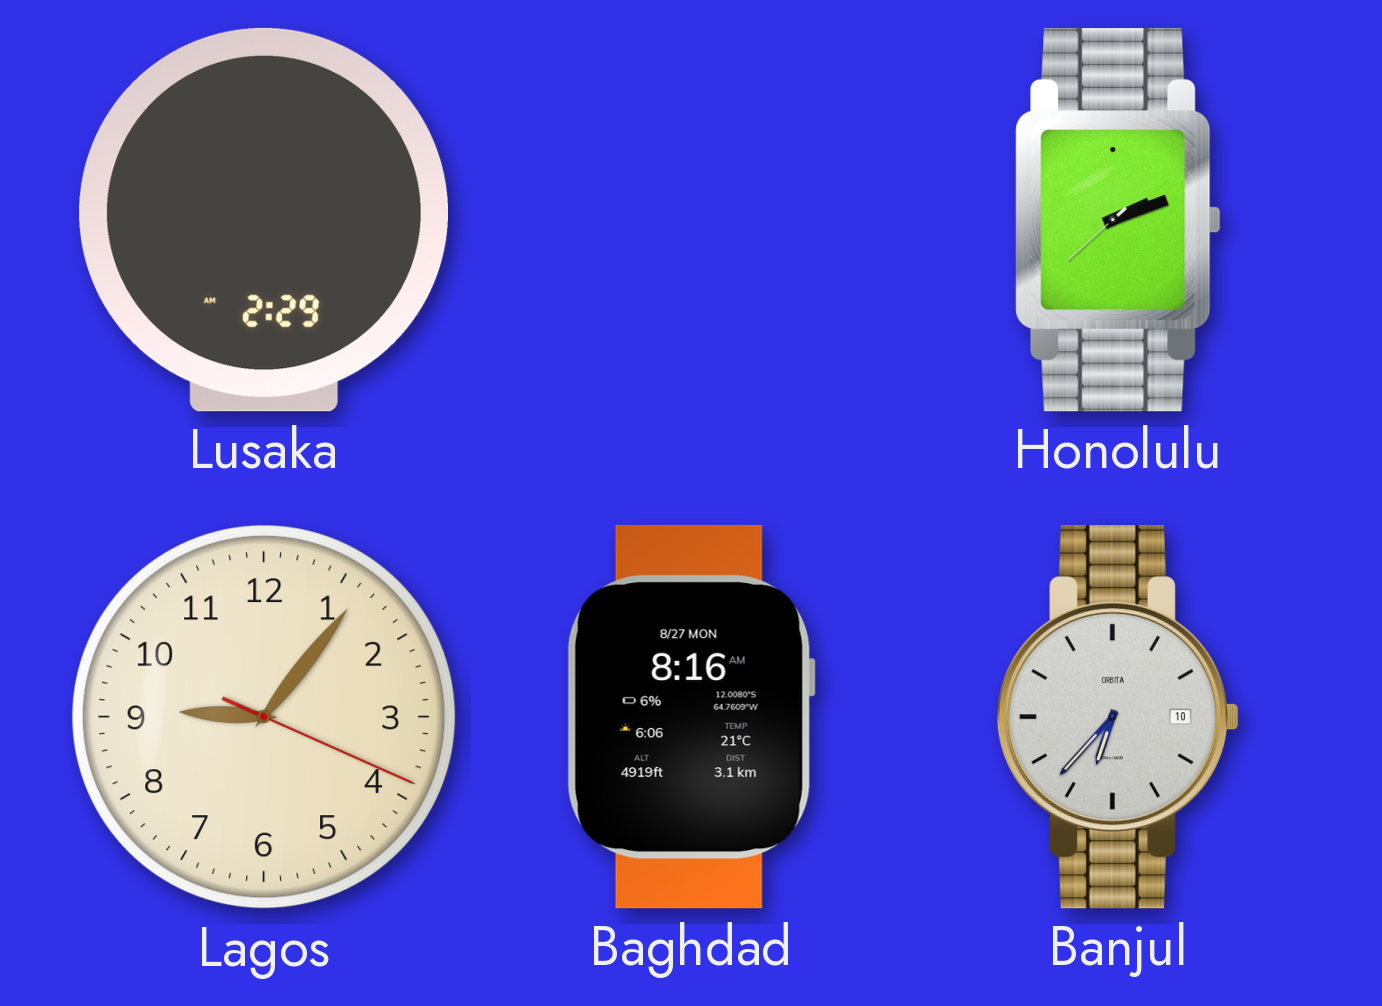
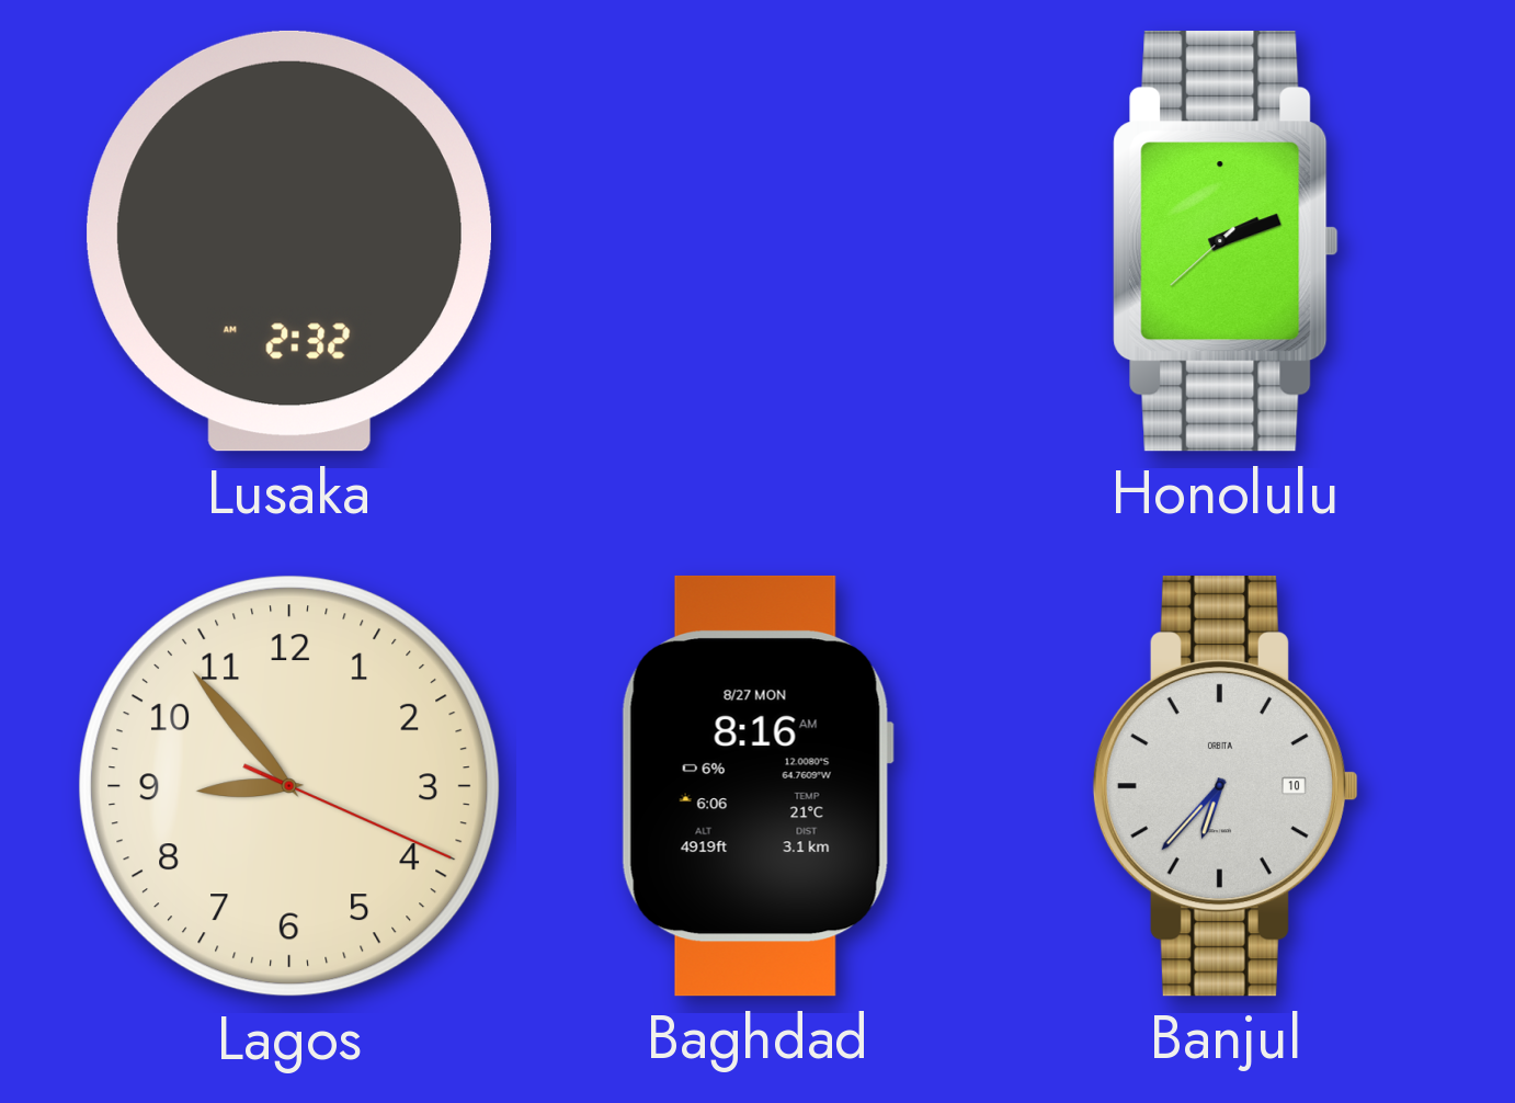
Lusaka: 2:29 -> 2:32
Lagos: 9:06 -> 8:53
